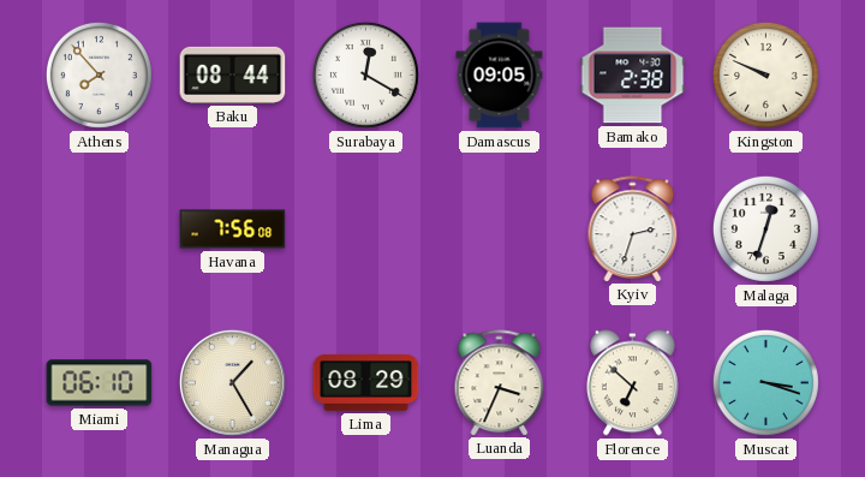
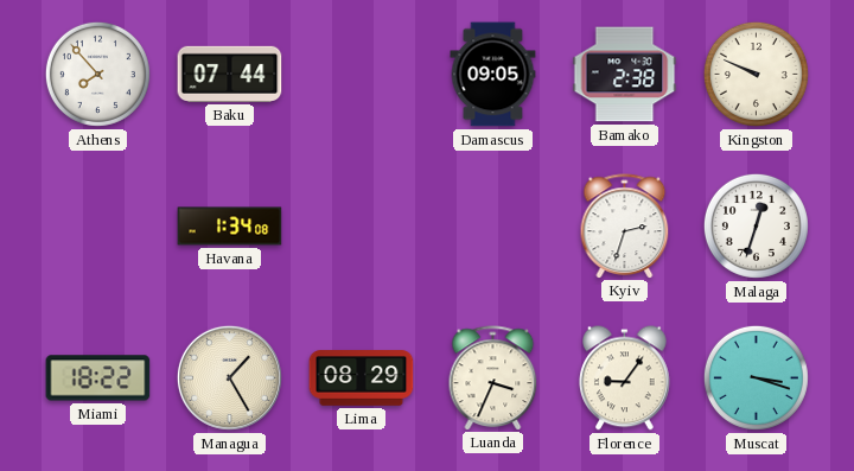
Baku: 08:44 -> 07:44
Surabaya: 12:20 -> none
Havana: 7:56 -> 1:34
Miami: 06:10 -> 18:22
Florence: 6:52 -> 9:06
